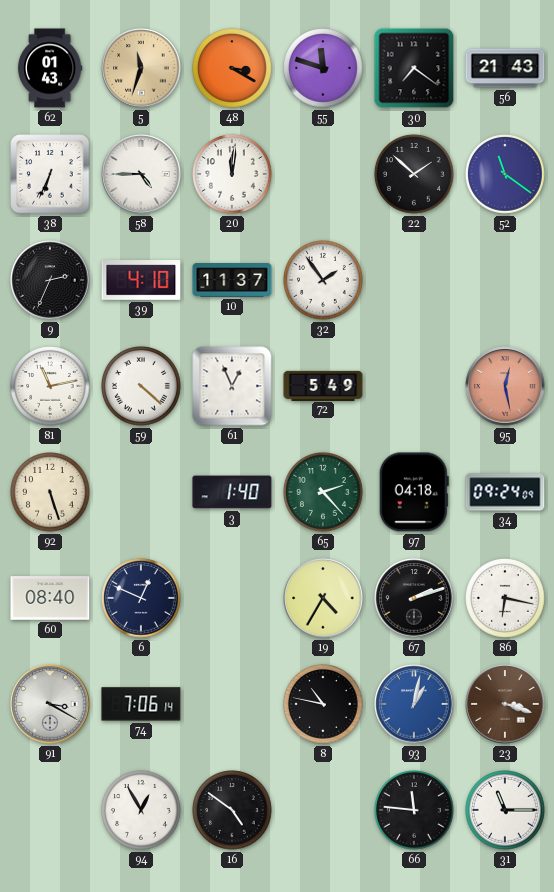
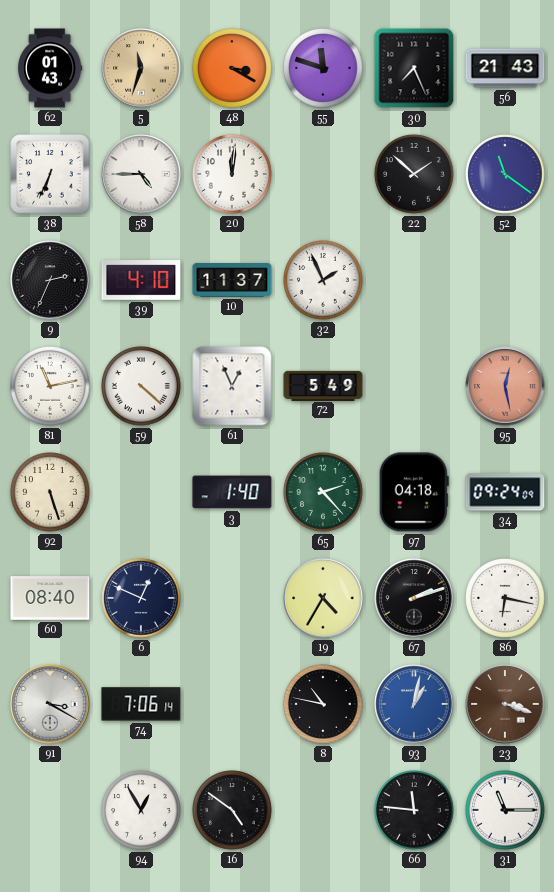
30: 7:21 -> 7:26
32: 1:54 -> 1:56
